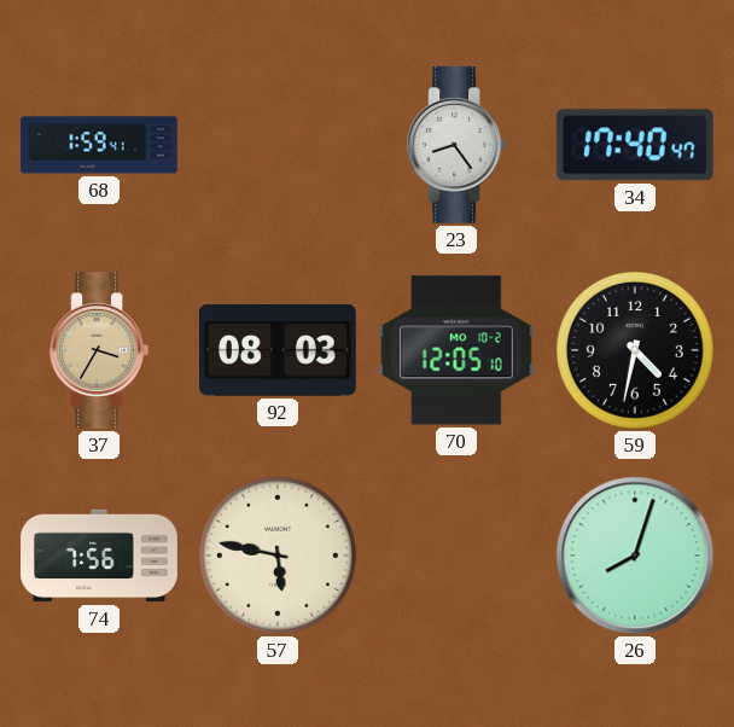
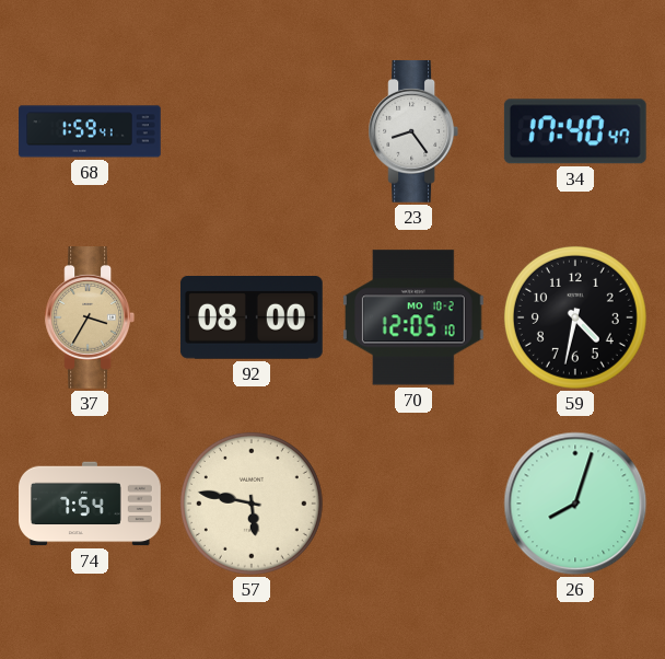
92: 08:03 -> 08:00
74: 7:56 -> 7:54
